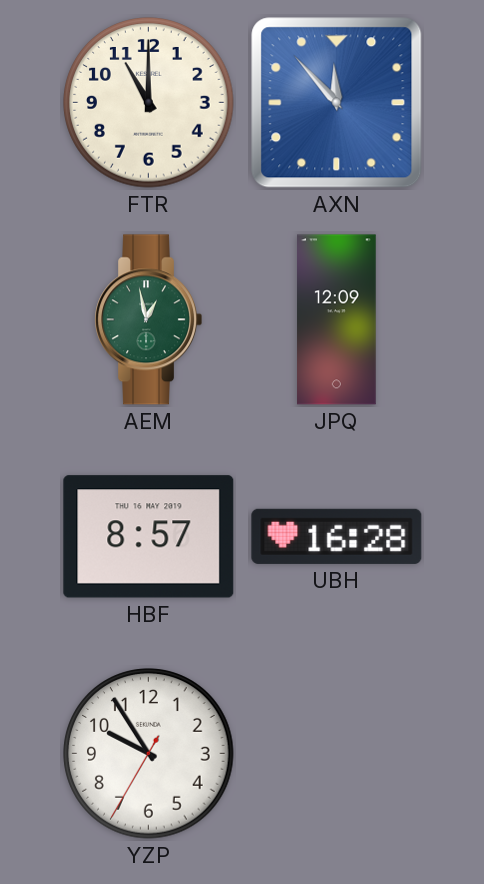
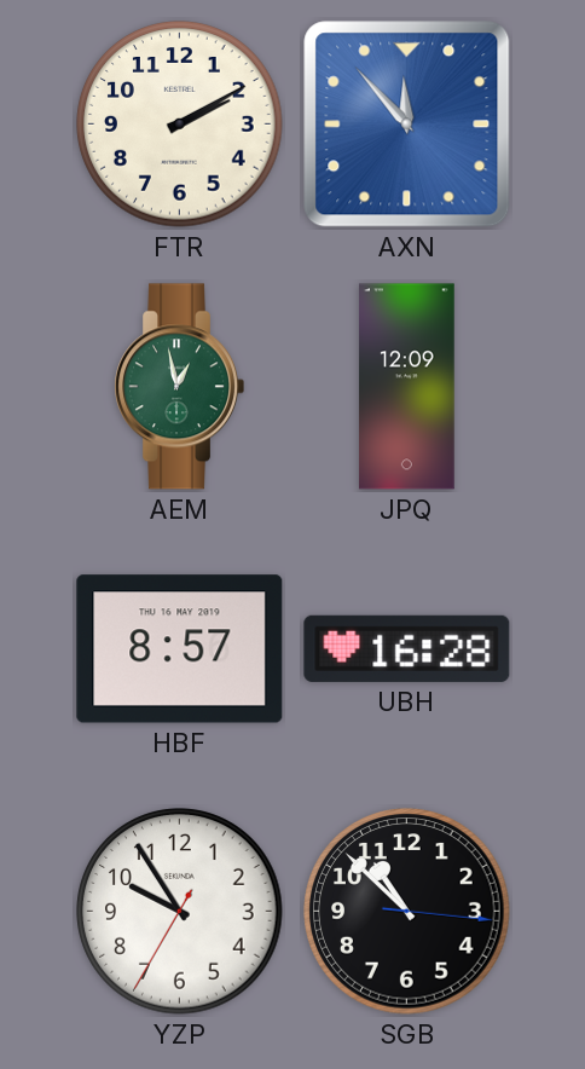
FTR: 11:00 -> 2:10
SGB: none -> 10:52
